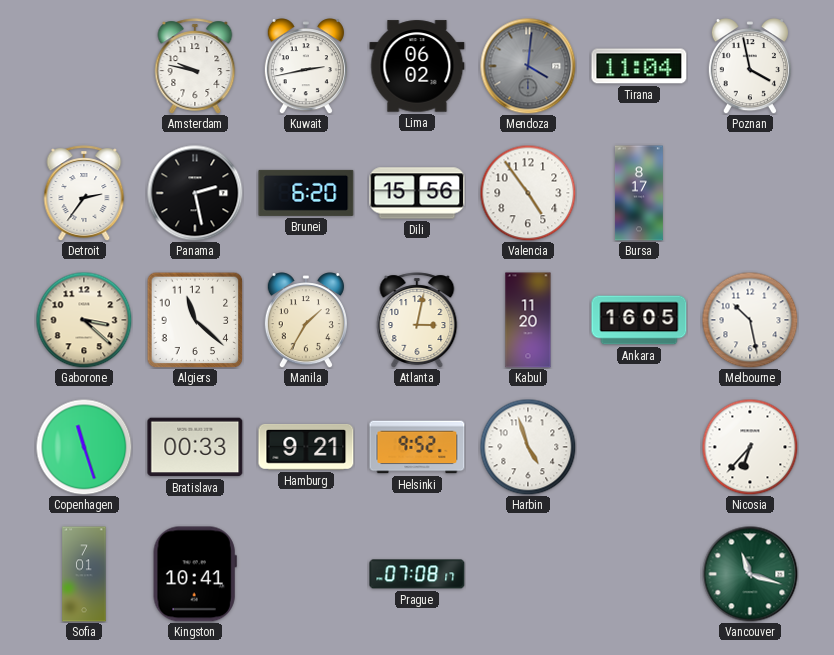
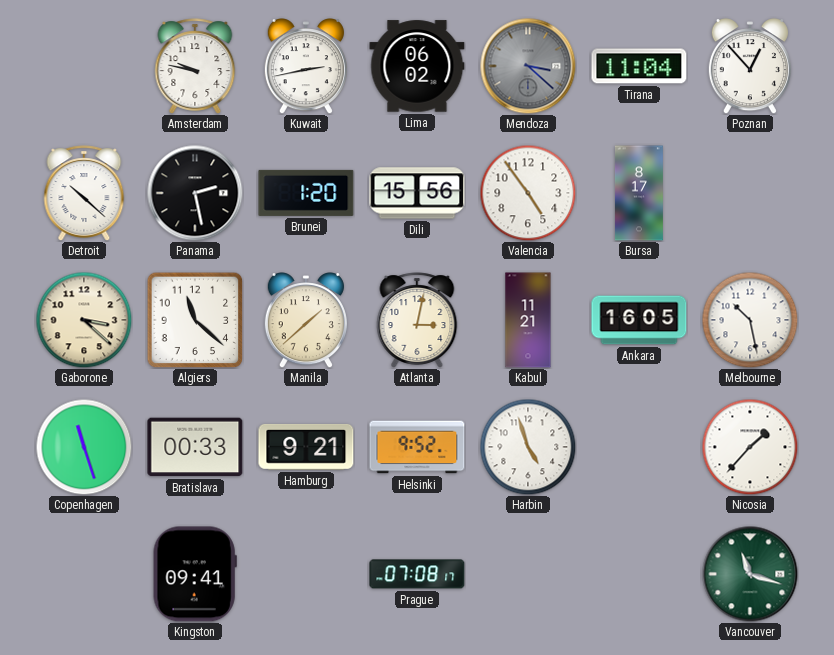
Mendoza: 4:01 -> 3:22
Poznan: 3:58 -> 12:53
Detroit: 2:36 -> 10:22
Brunei: 6:20 -> 1:20
Manila: 1:35 -> 1:38
Kabul: 11:20 -> 11:21
Nicosia: 6:37 -> 1:37
Sofia: 7:01 -> none
Kingston: 10:41 -> 09:41
